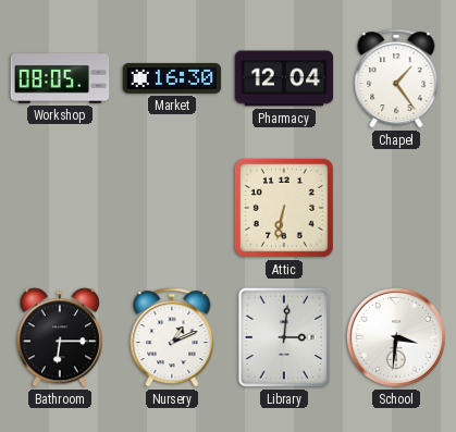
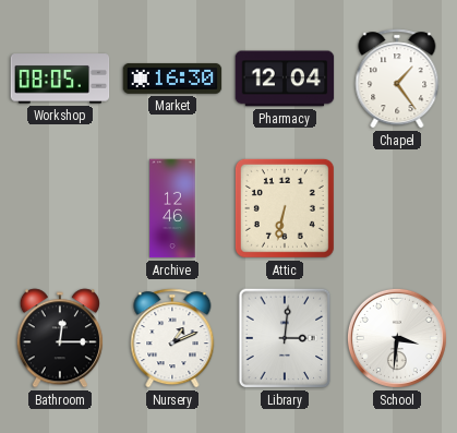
Archive: none -> 12:46
Bathroom: 6:15 -> 12:15
